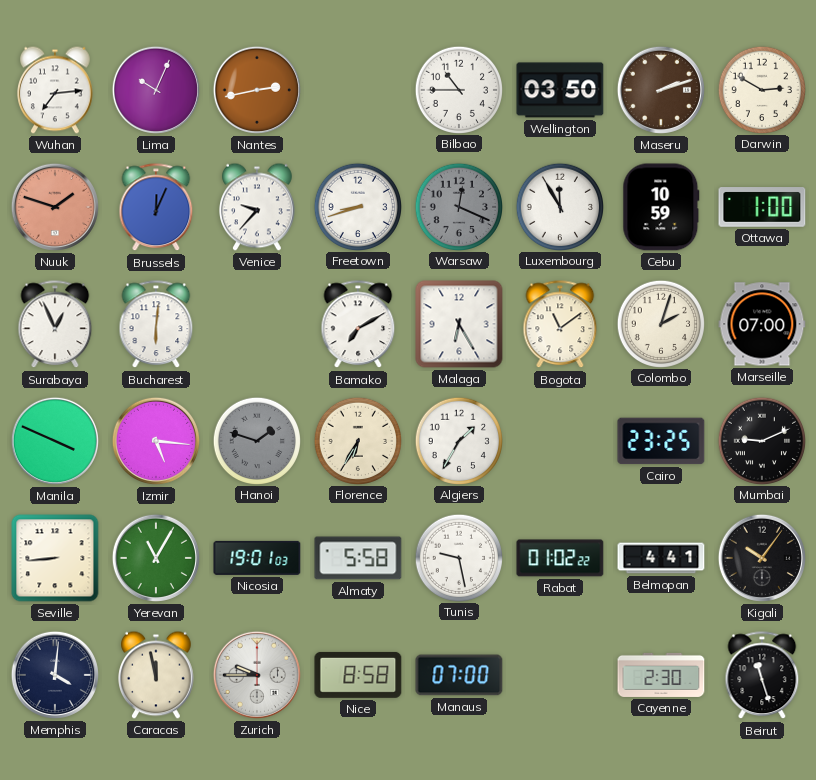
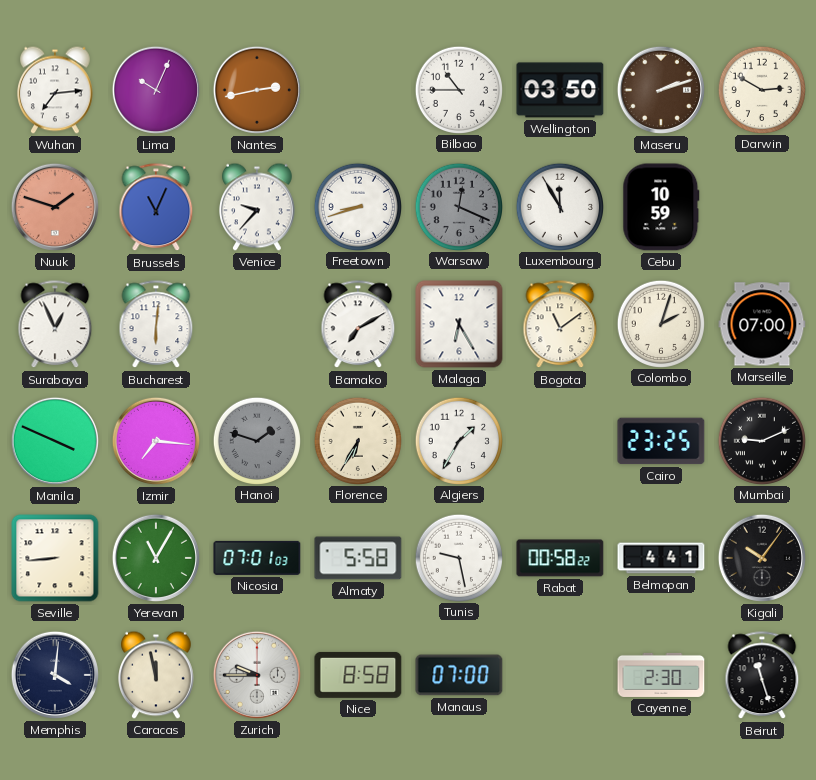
Brussels: 12:04 -> 11:04
Ottawa: 1:00 -> none
Izmir: 5:16 -> 7:16
Nicosia: 19:01 -> 07:01
Rabat: 01:02 -> 00:58
